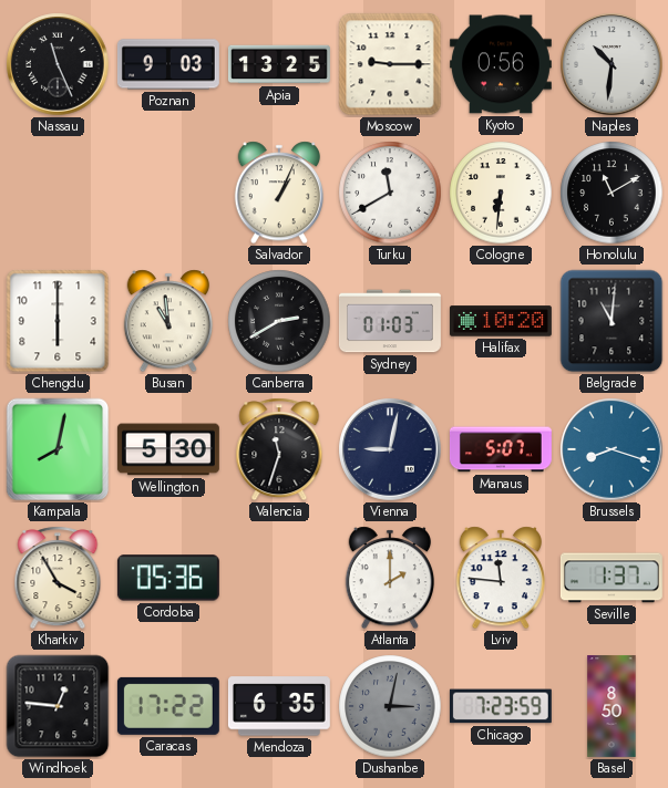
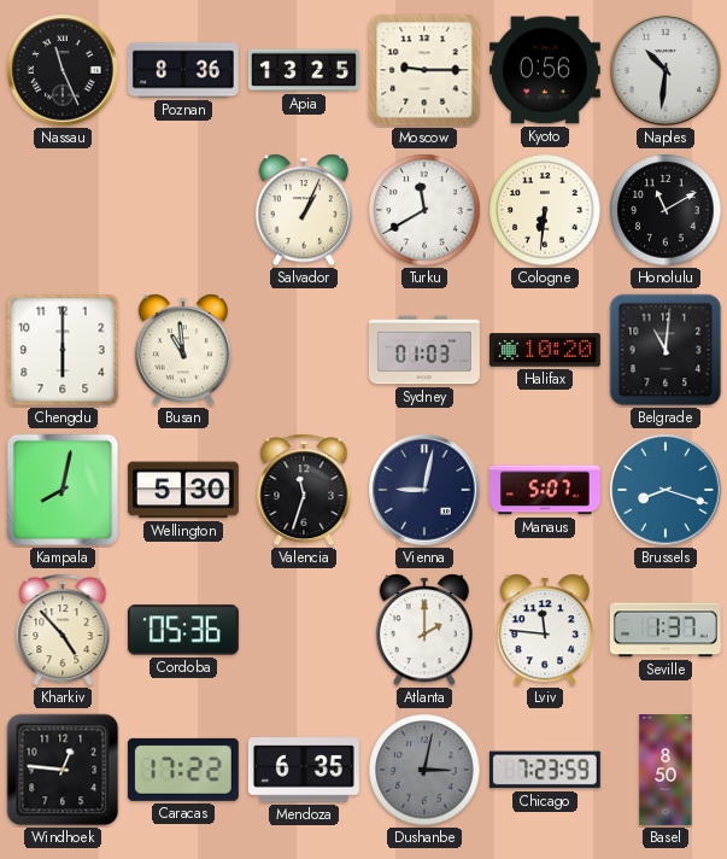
Poznan: 9:03 -> 8:36
Canberra: 2:40 -> none
Kharkiv: 3:55 -> 4:53
